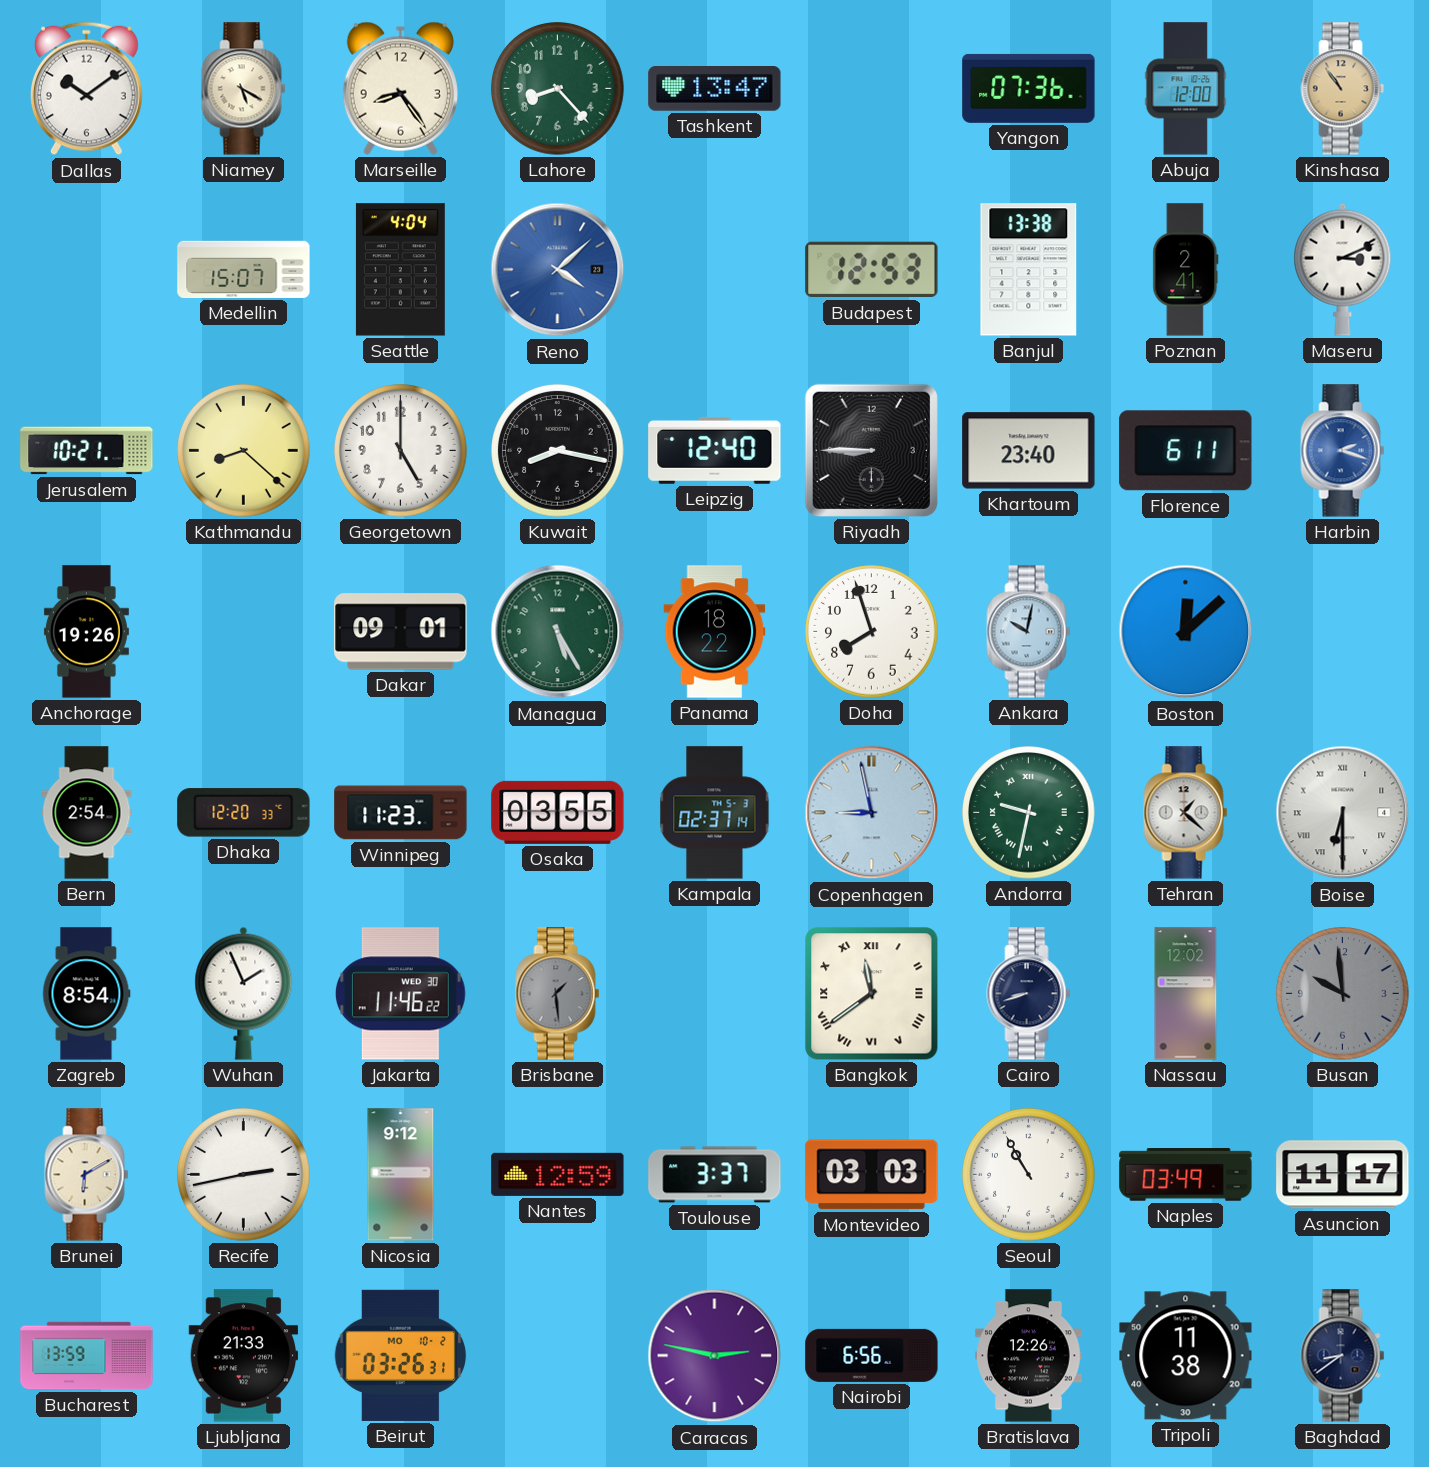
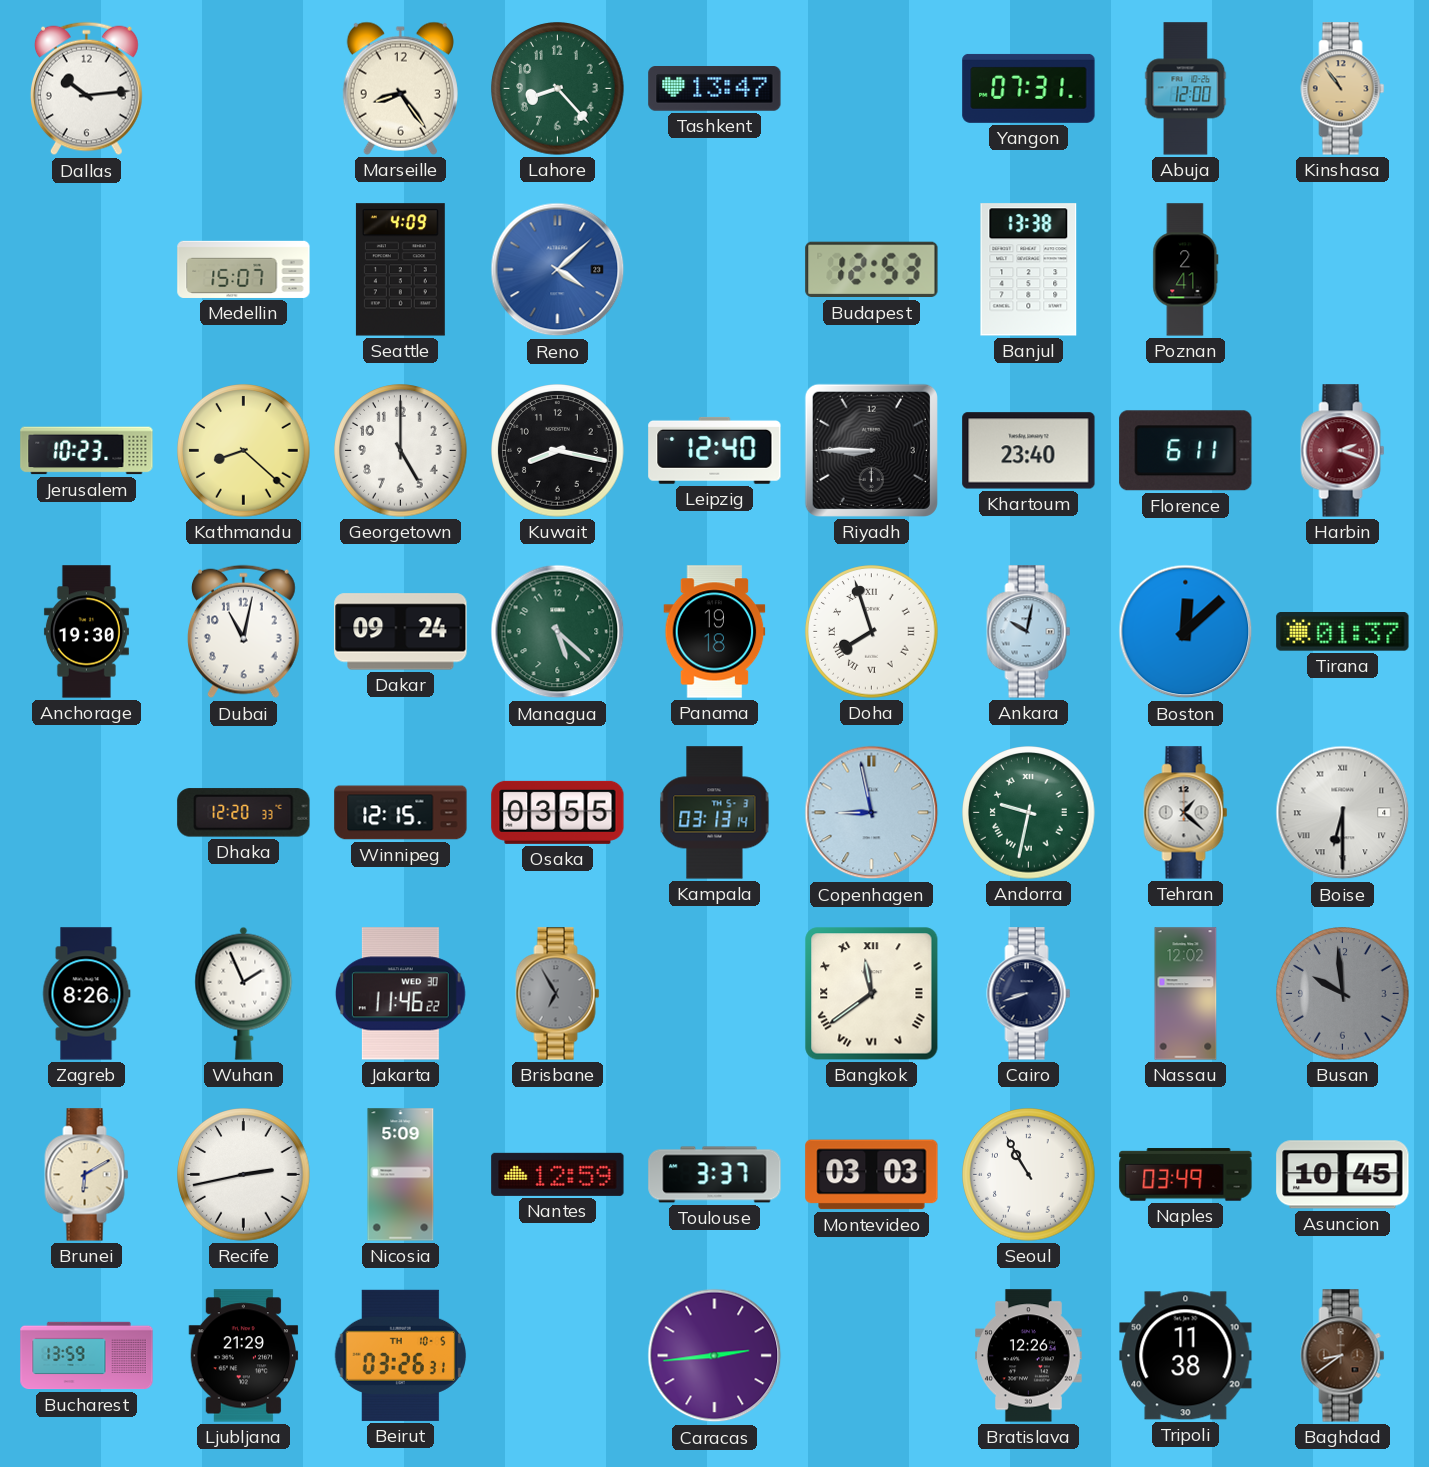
Dallas: 10:09 -> 10:14
Niamey: 5:20 -> none
Yangon: 07:36 -> 07:31
Seattle: 4:04 -> 4:09
Maseru: 3:11 -> none
Jerusalem: 10:21 -> 10:23
Harbin dial: blue -> burgundy
Anchorage: 19:26 -> 19:30
Dubai: none -> 11:02
Dakar: 09:01 -> 09:24
Managua: 5:25 -> 5:22
Panama: 18:22 -> 19:18
Doha numerals: Arabic -> Roman
Tirana: none -> 01:37
Bern: 2:54 -> none
Winnipeg: 11:23 -> 12:15
Kampala: 02:37 -> 03:13
Zagreb: 8:54 -> 8:26
Brisbane: 1:29 -> 6:55
Nicosia: 9:12 -> 5:09
Asuncion: 11:17 -> 10:45
Ljubljana: 21:33 -> 21:29
Beirut date: MO 10-2 -> TH 10-5
Caracas: 2:47 -> 2:44
Nairobi: 6:56 -> none
Baghdad dial: navy -> brown
